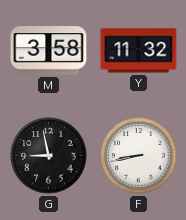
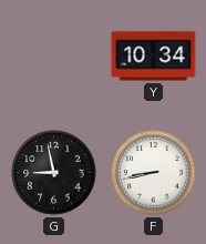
M: 3:58 -> none
Y: 11:32 -> 10:34
